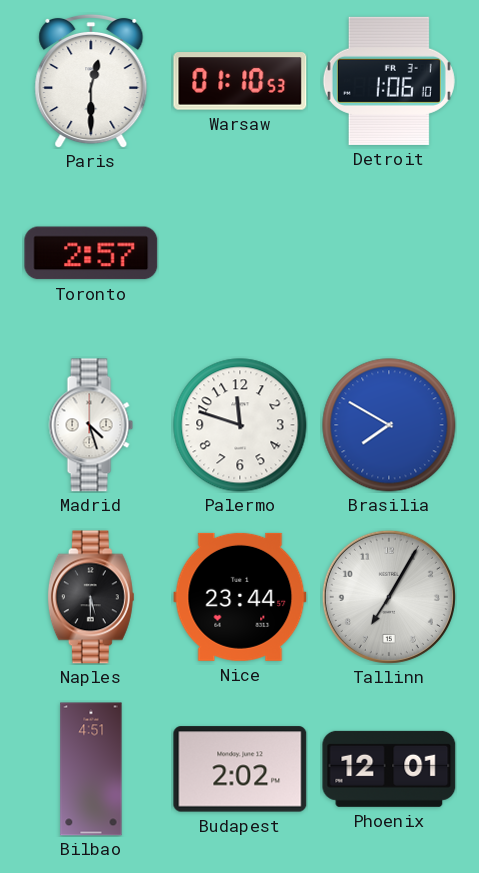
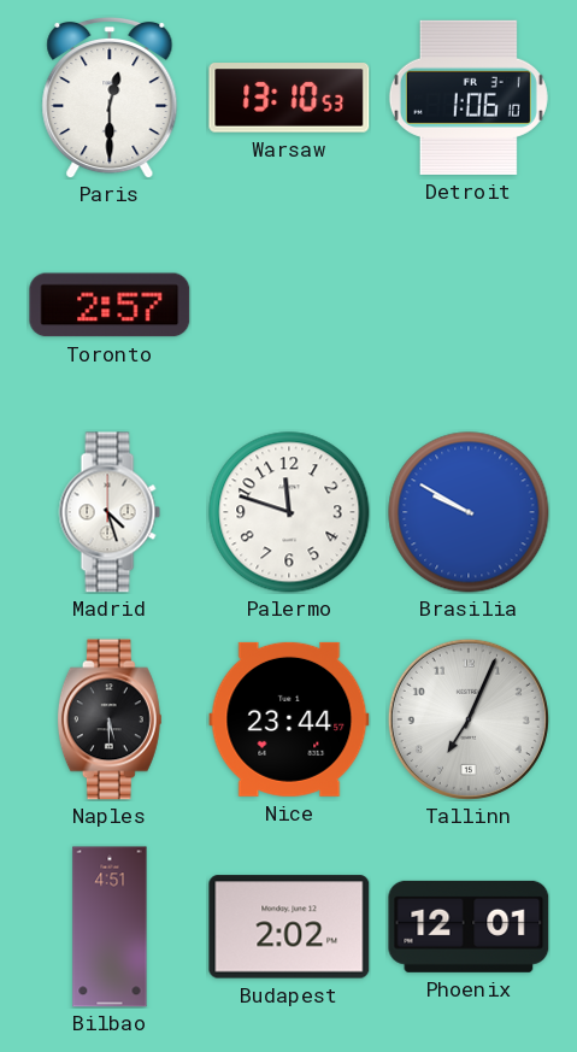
Warsaw: 01:10 -> 13:10
Brasilia: 7:50 -> 9:50
Tallinn: 7:05 -> 7:04
